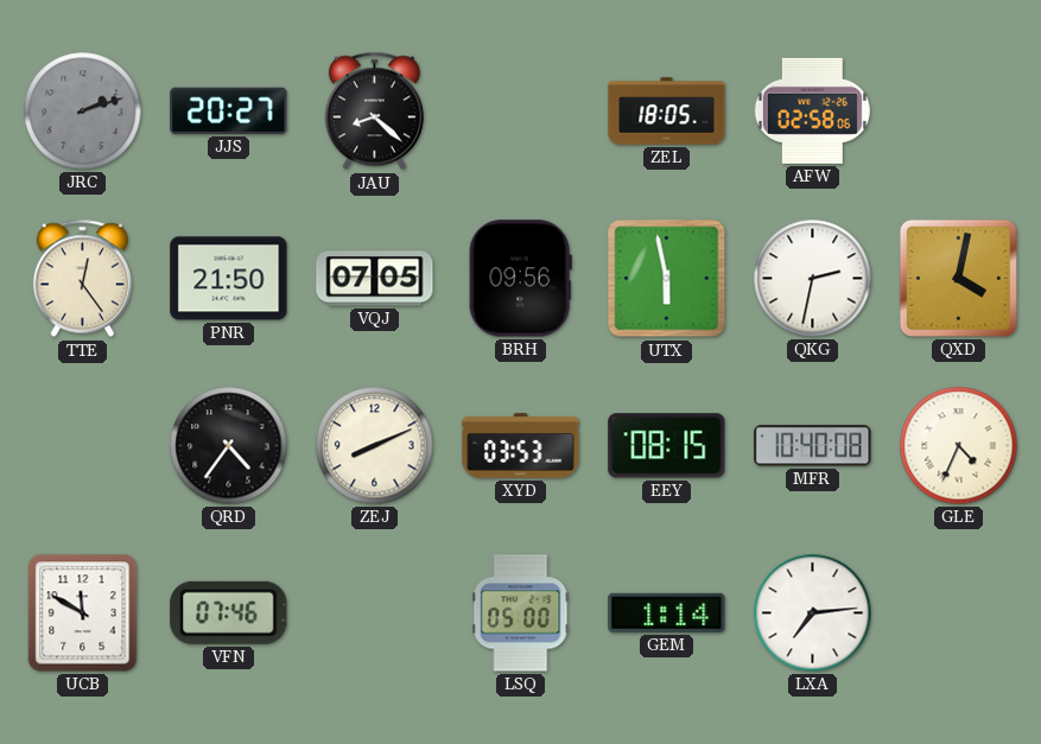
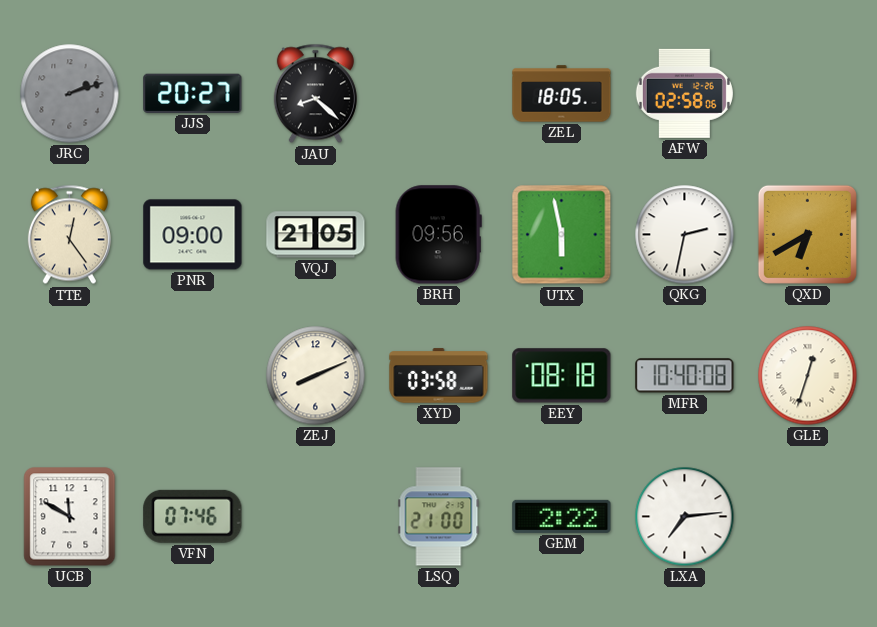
PNR: 21:50 -> 09:00
VQJ: 07:05 -> 21:05
QXD: 4:02 -> 6:40
QRD: 4:36 -> none
XYD: 03:53 -> 03:58
EEY: 08:15 -> 08:18
GLE: 4:34 -> 12:33
LSQ: 05:00 -> 21:00
GEM: 1:14 -> 2:22
